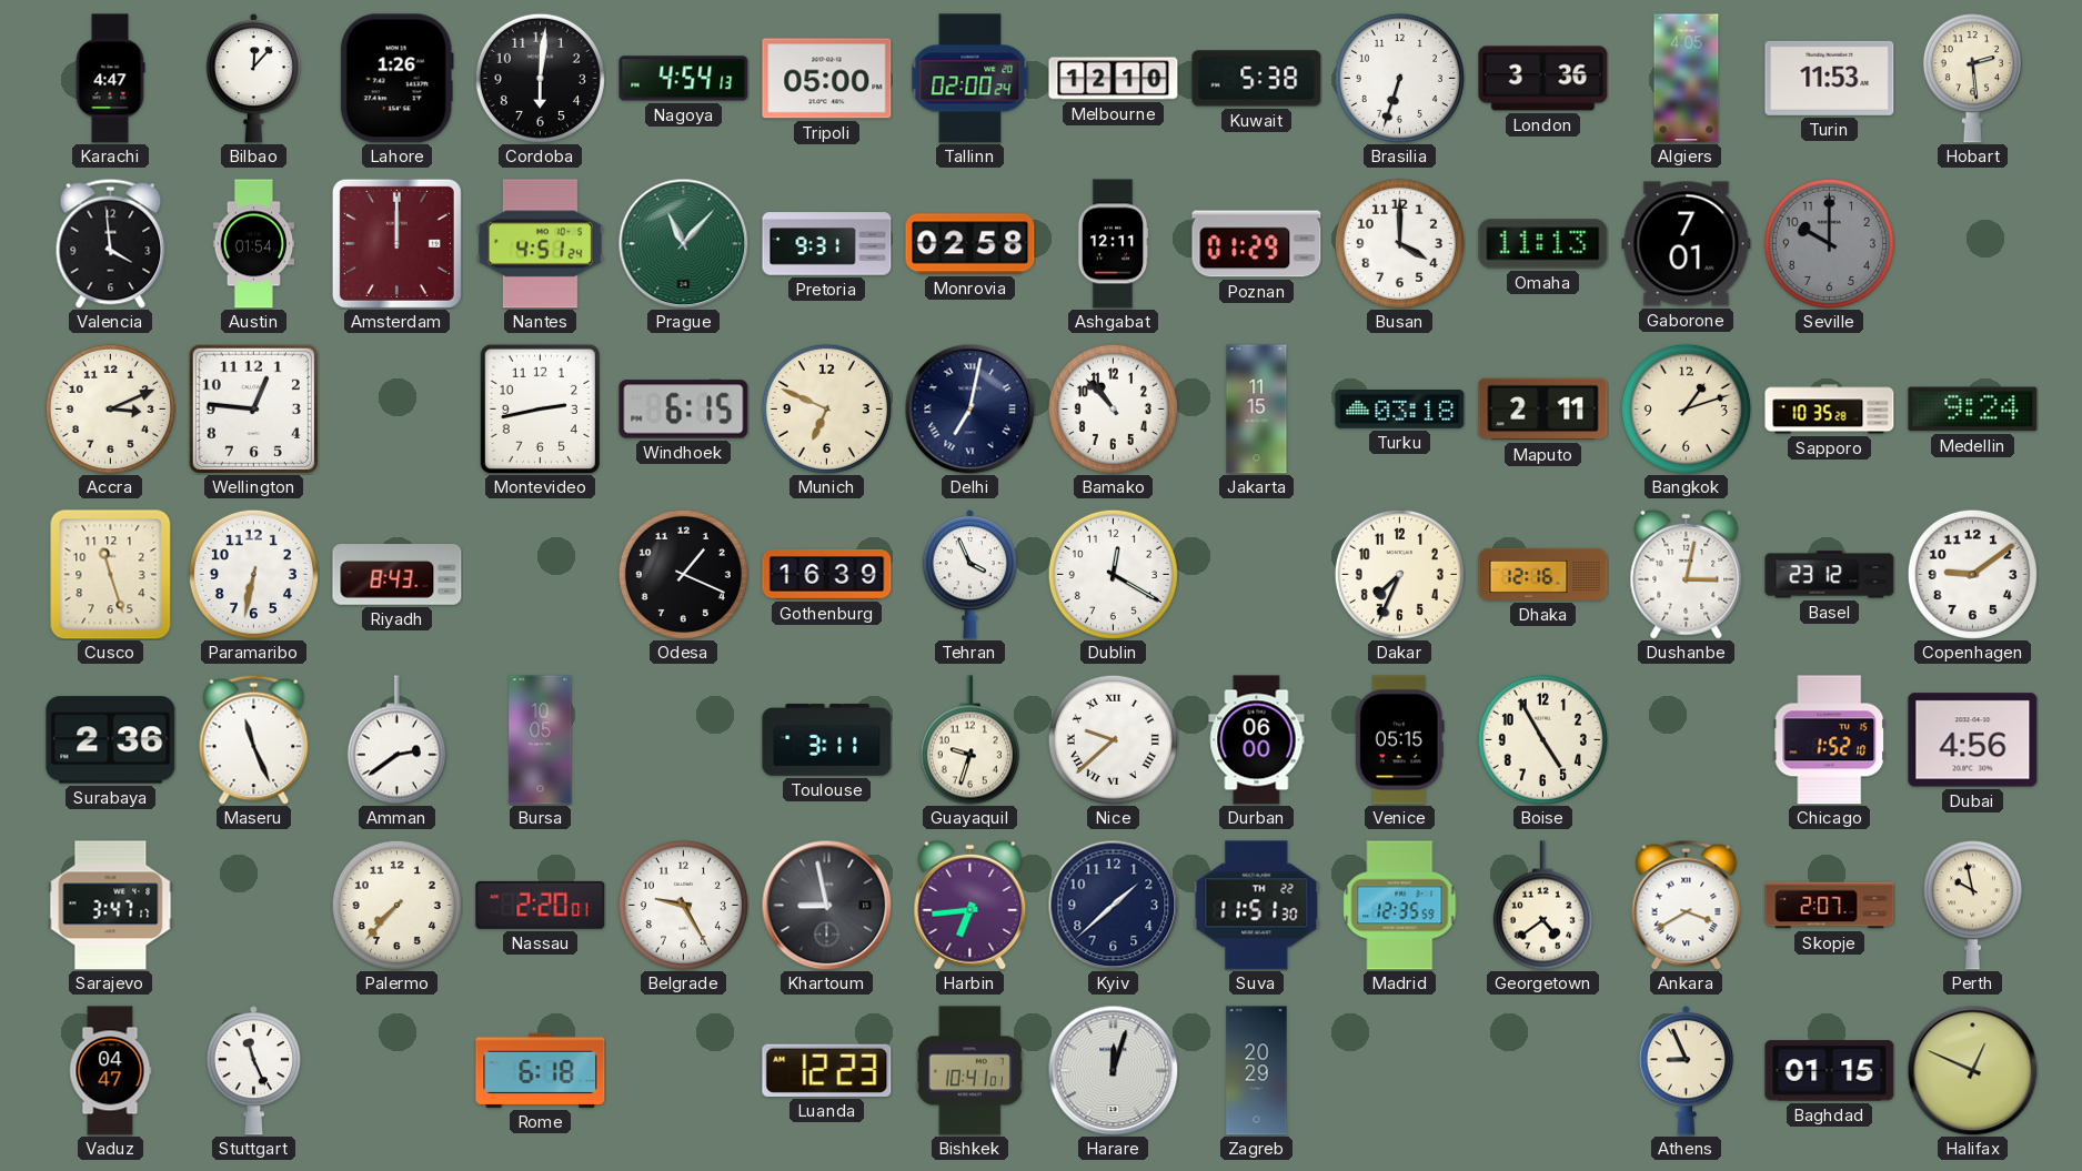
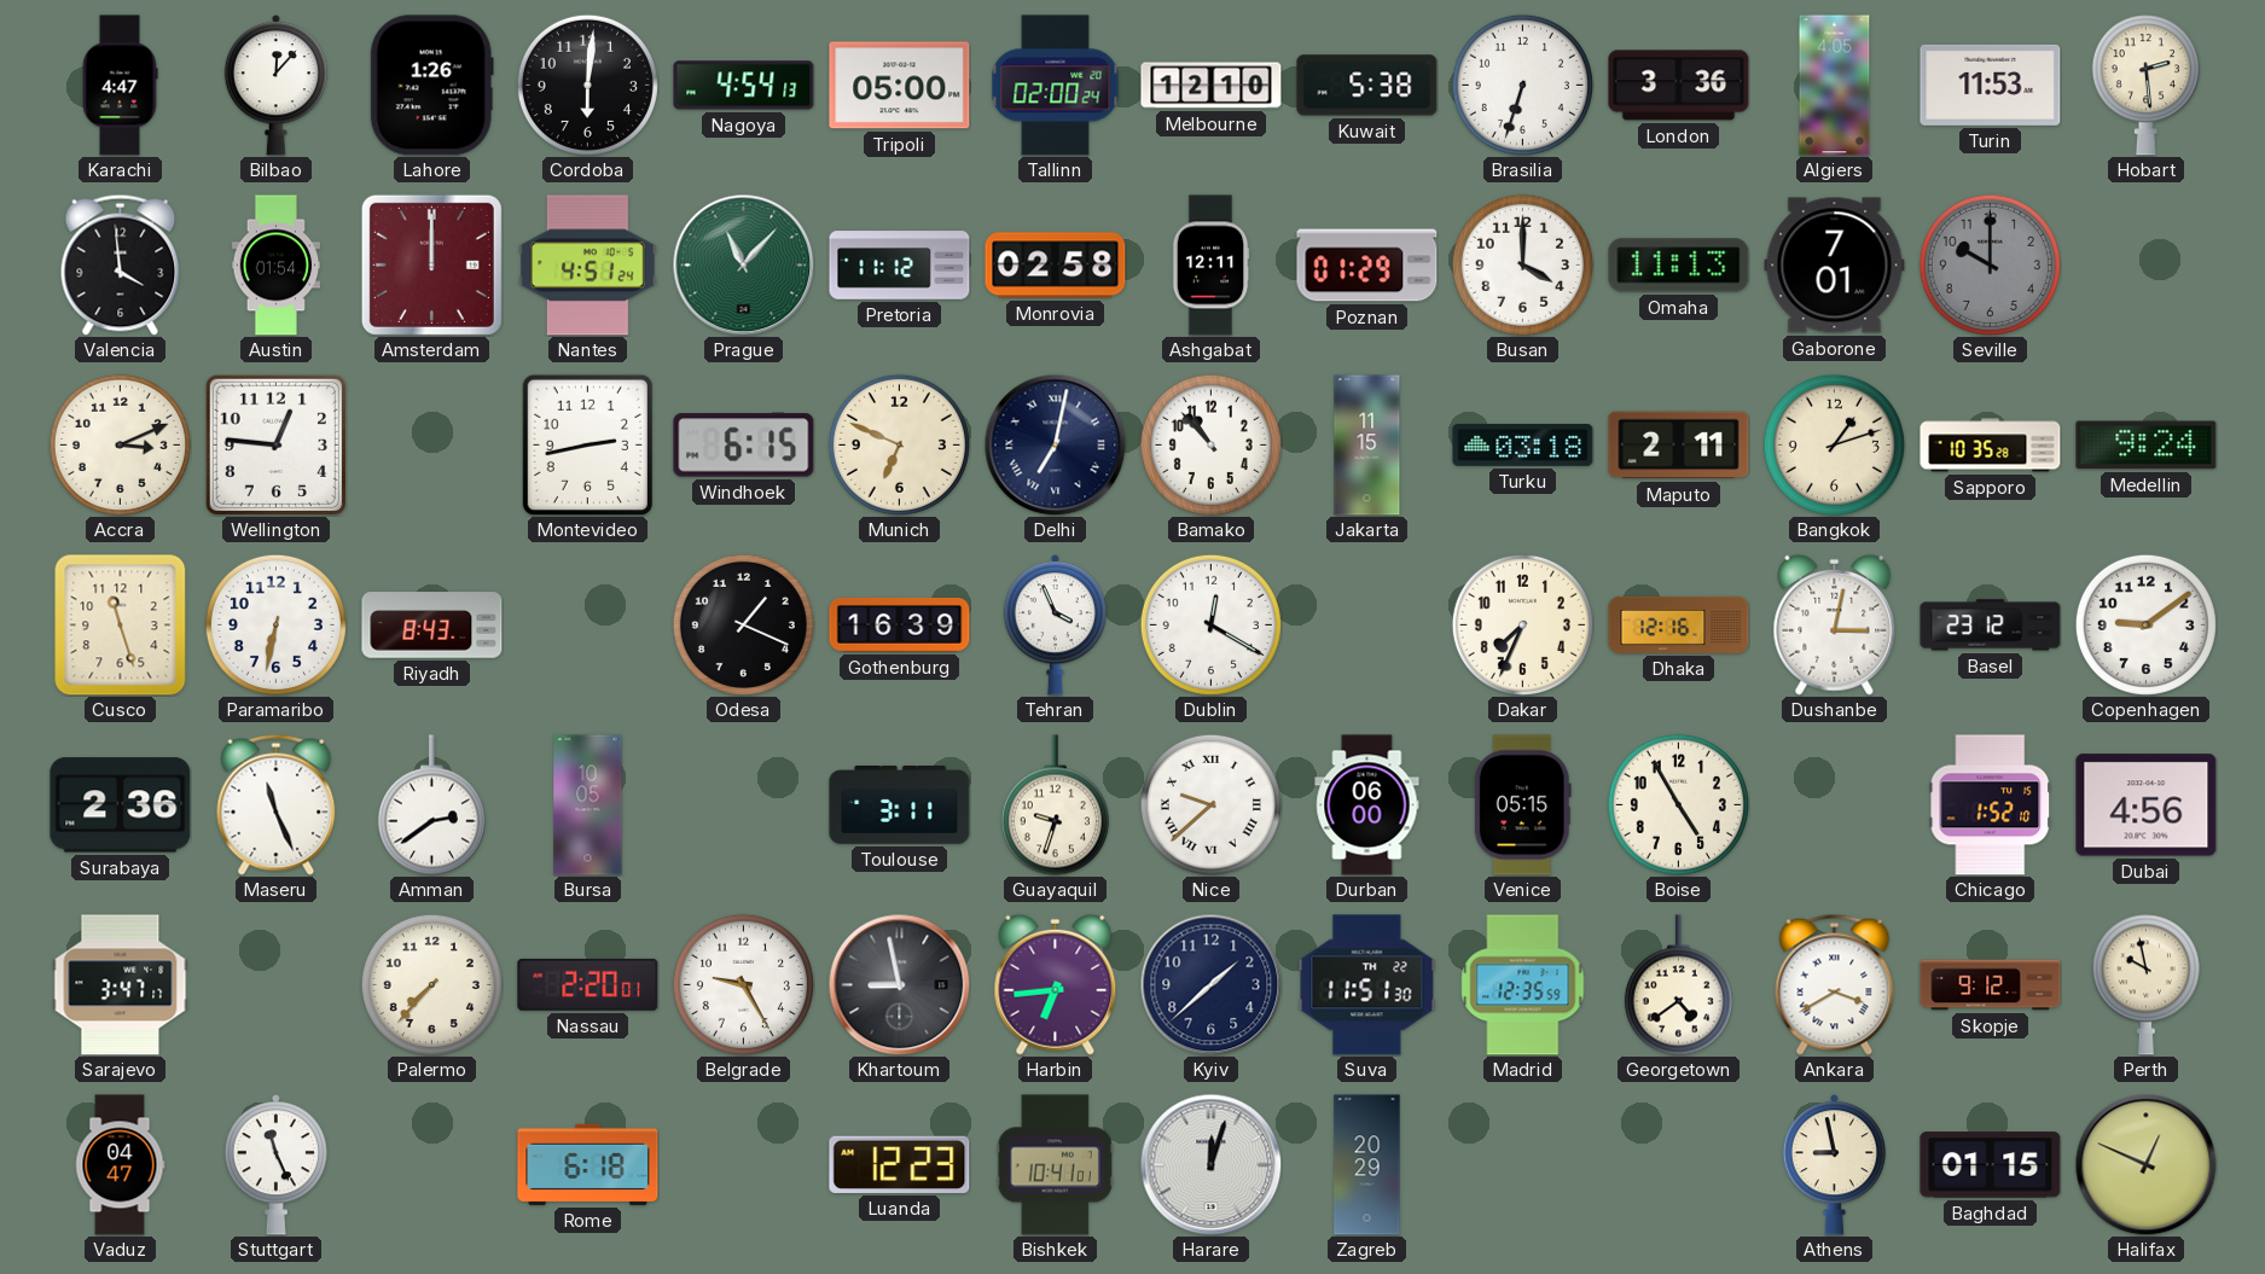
Pretoria: 9:31 -> 11:12
Skopje: 2:07 -> 9:12
Athens: 8:56 -> 8:58
